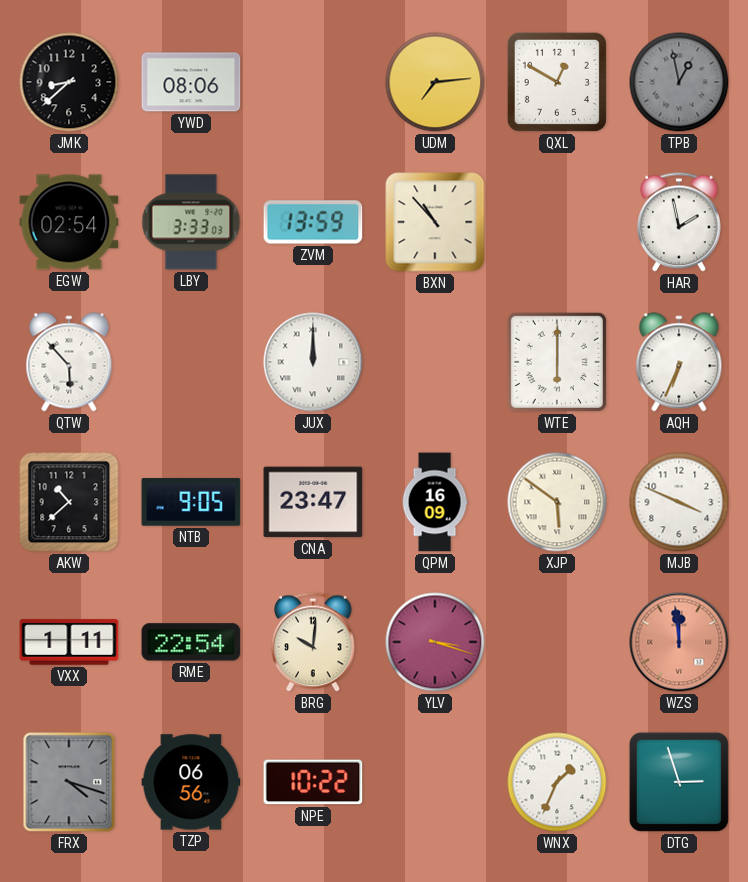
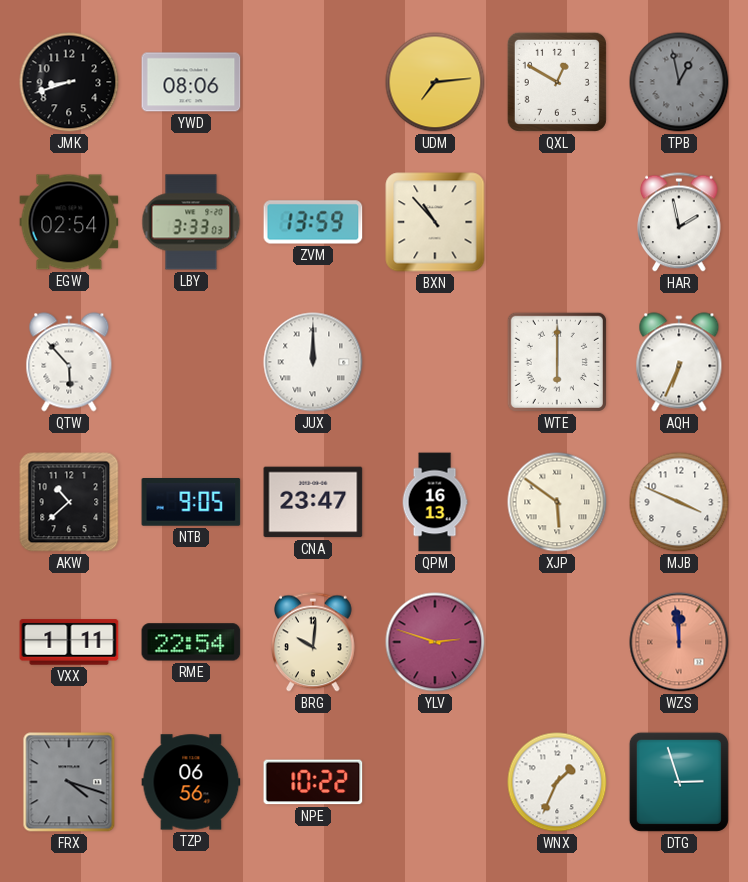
JMK: 8:38 -> 8:42
QPM: 16:09 -> 16:13
YLV: 3:18 -> 2:48
